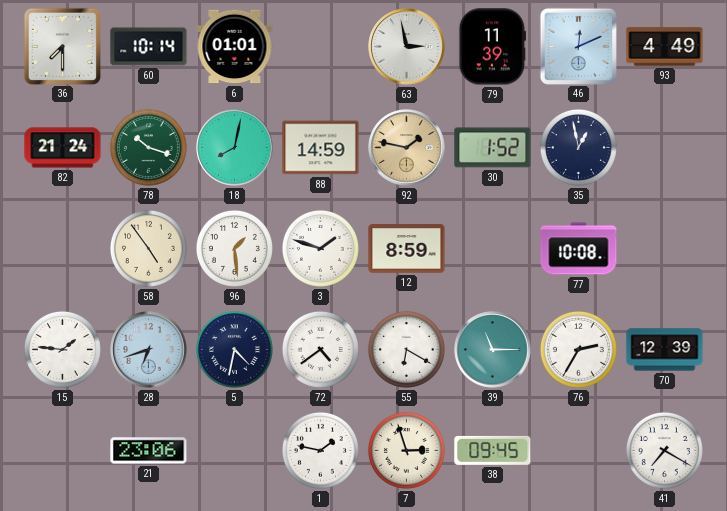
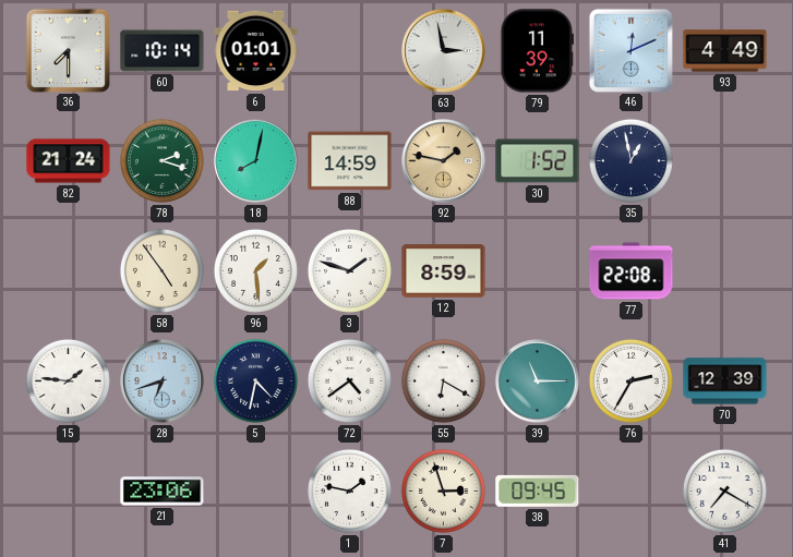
78: 10:18 -> 2:18
77: 10:08 -> 22:08
